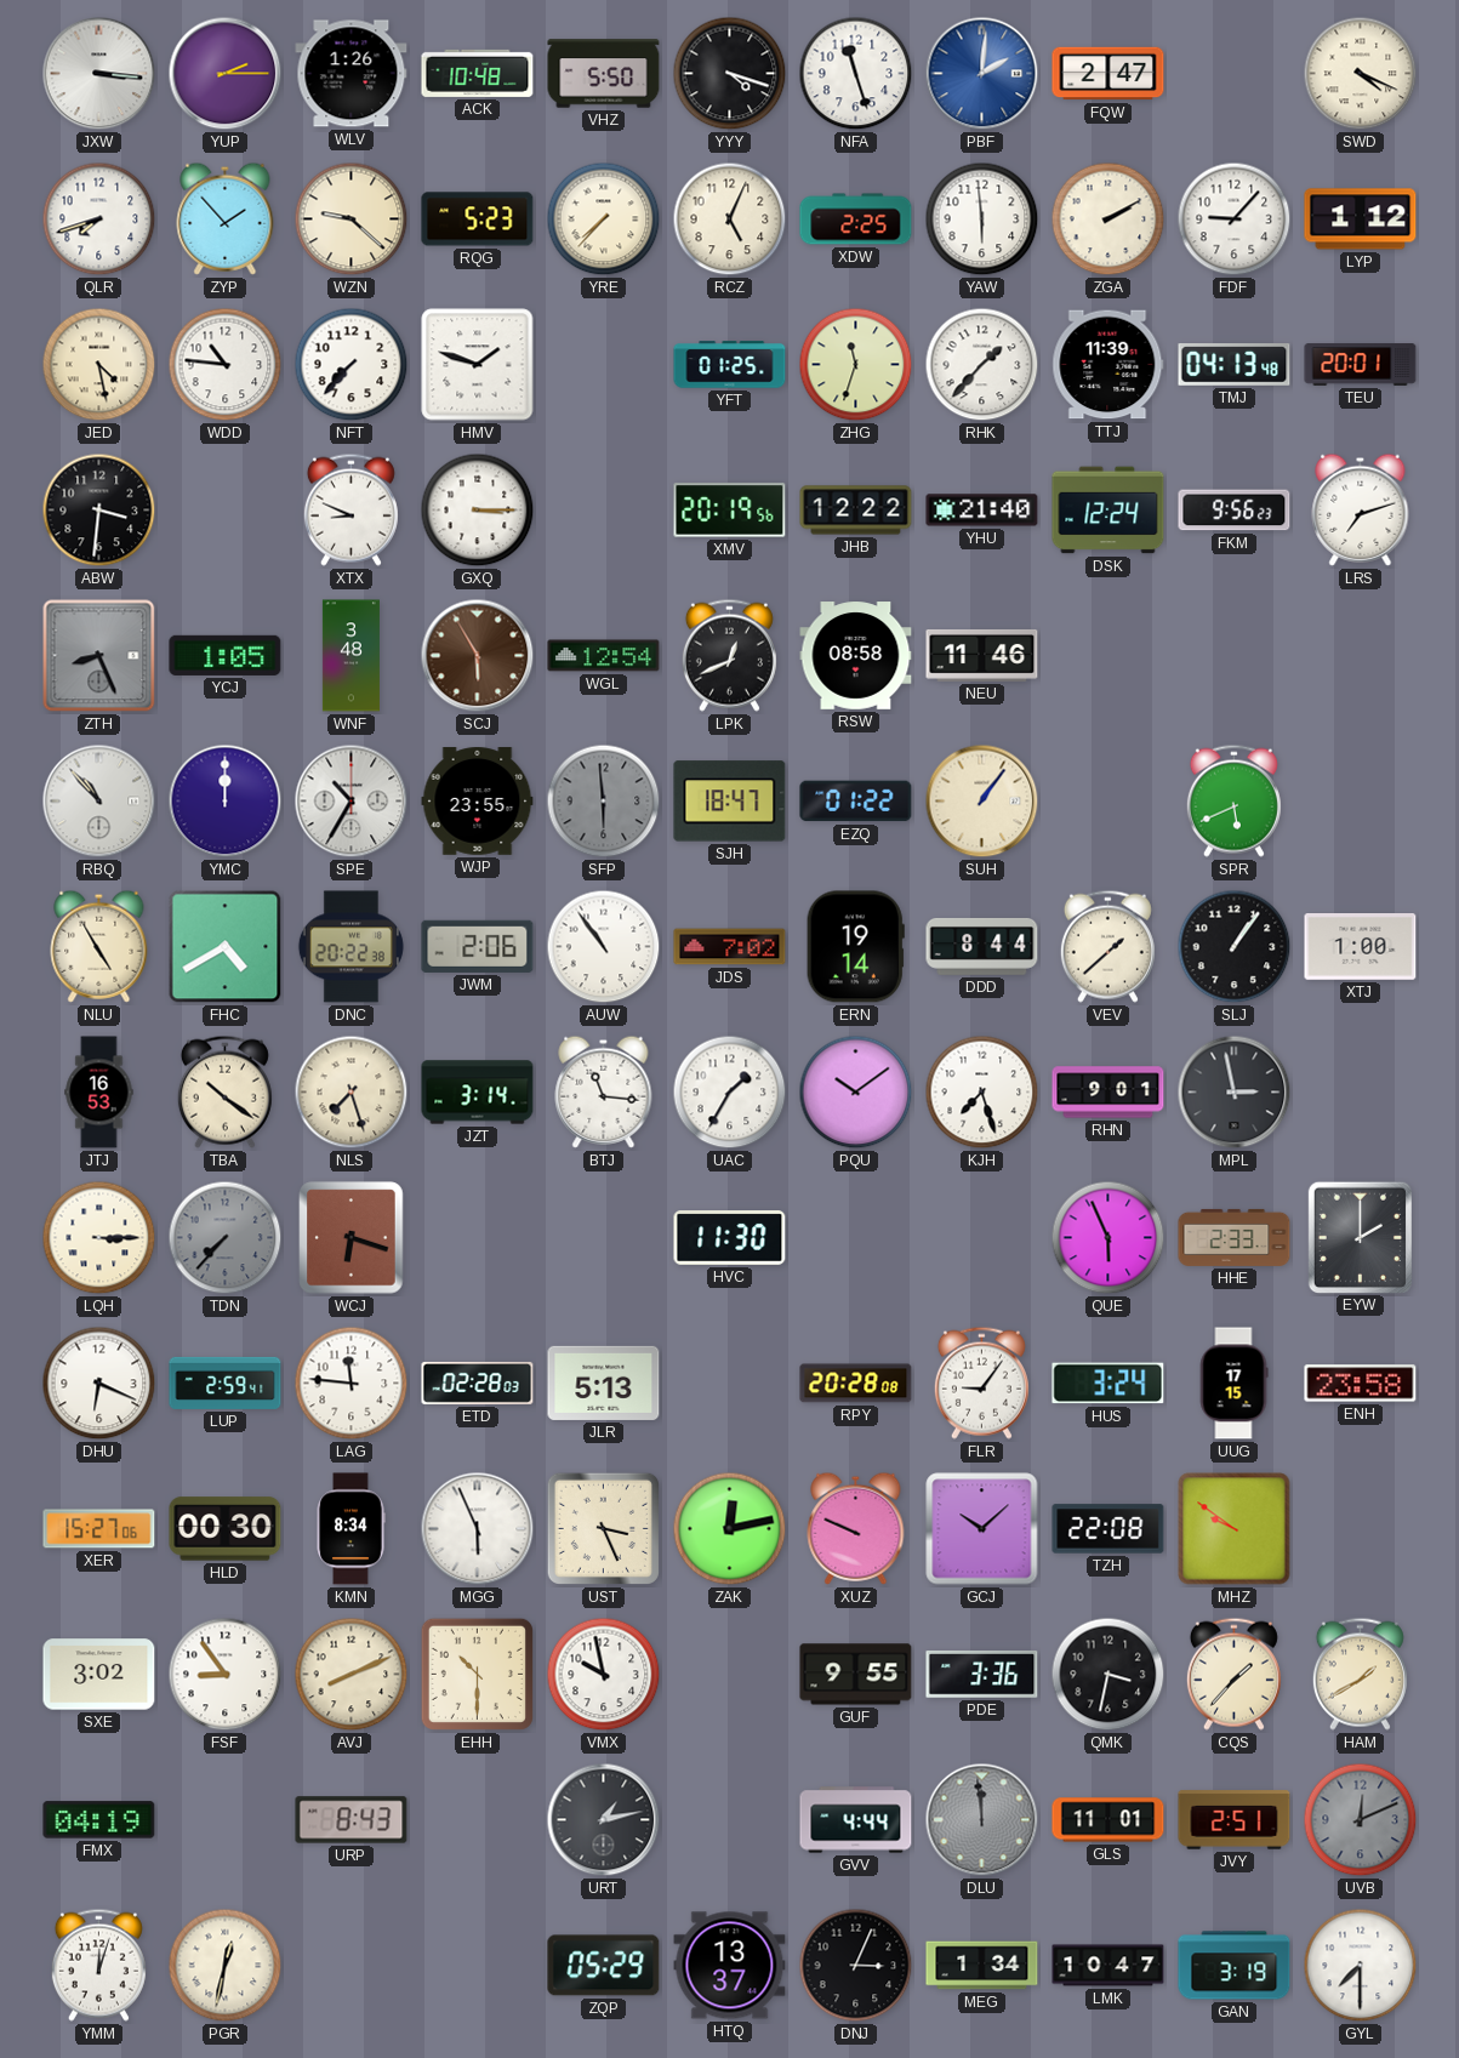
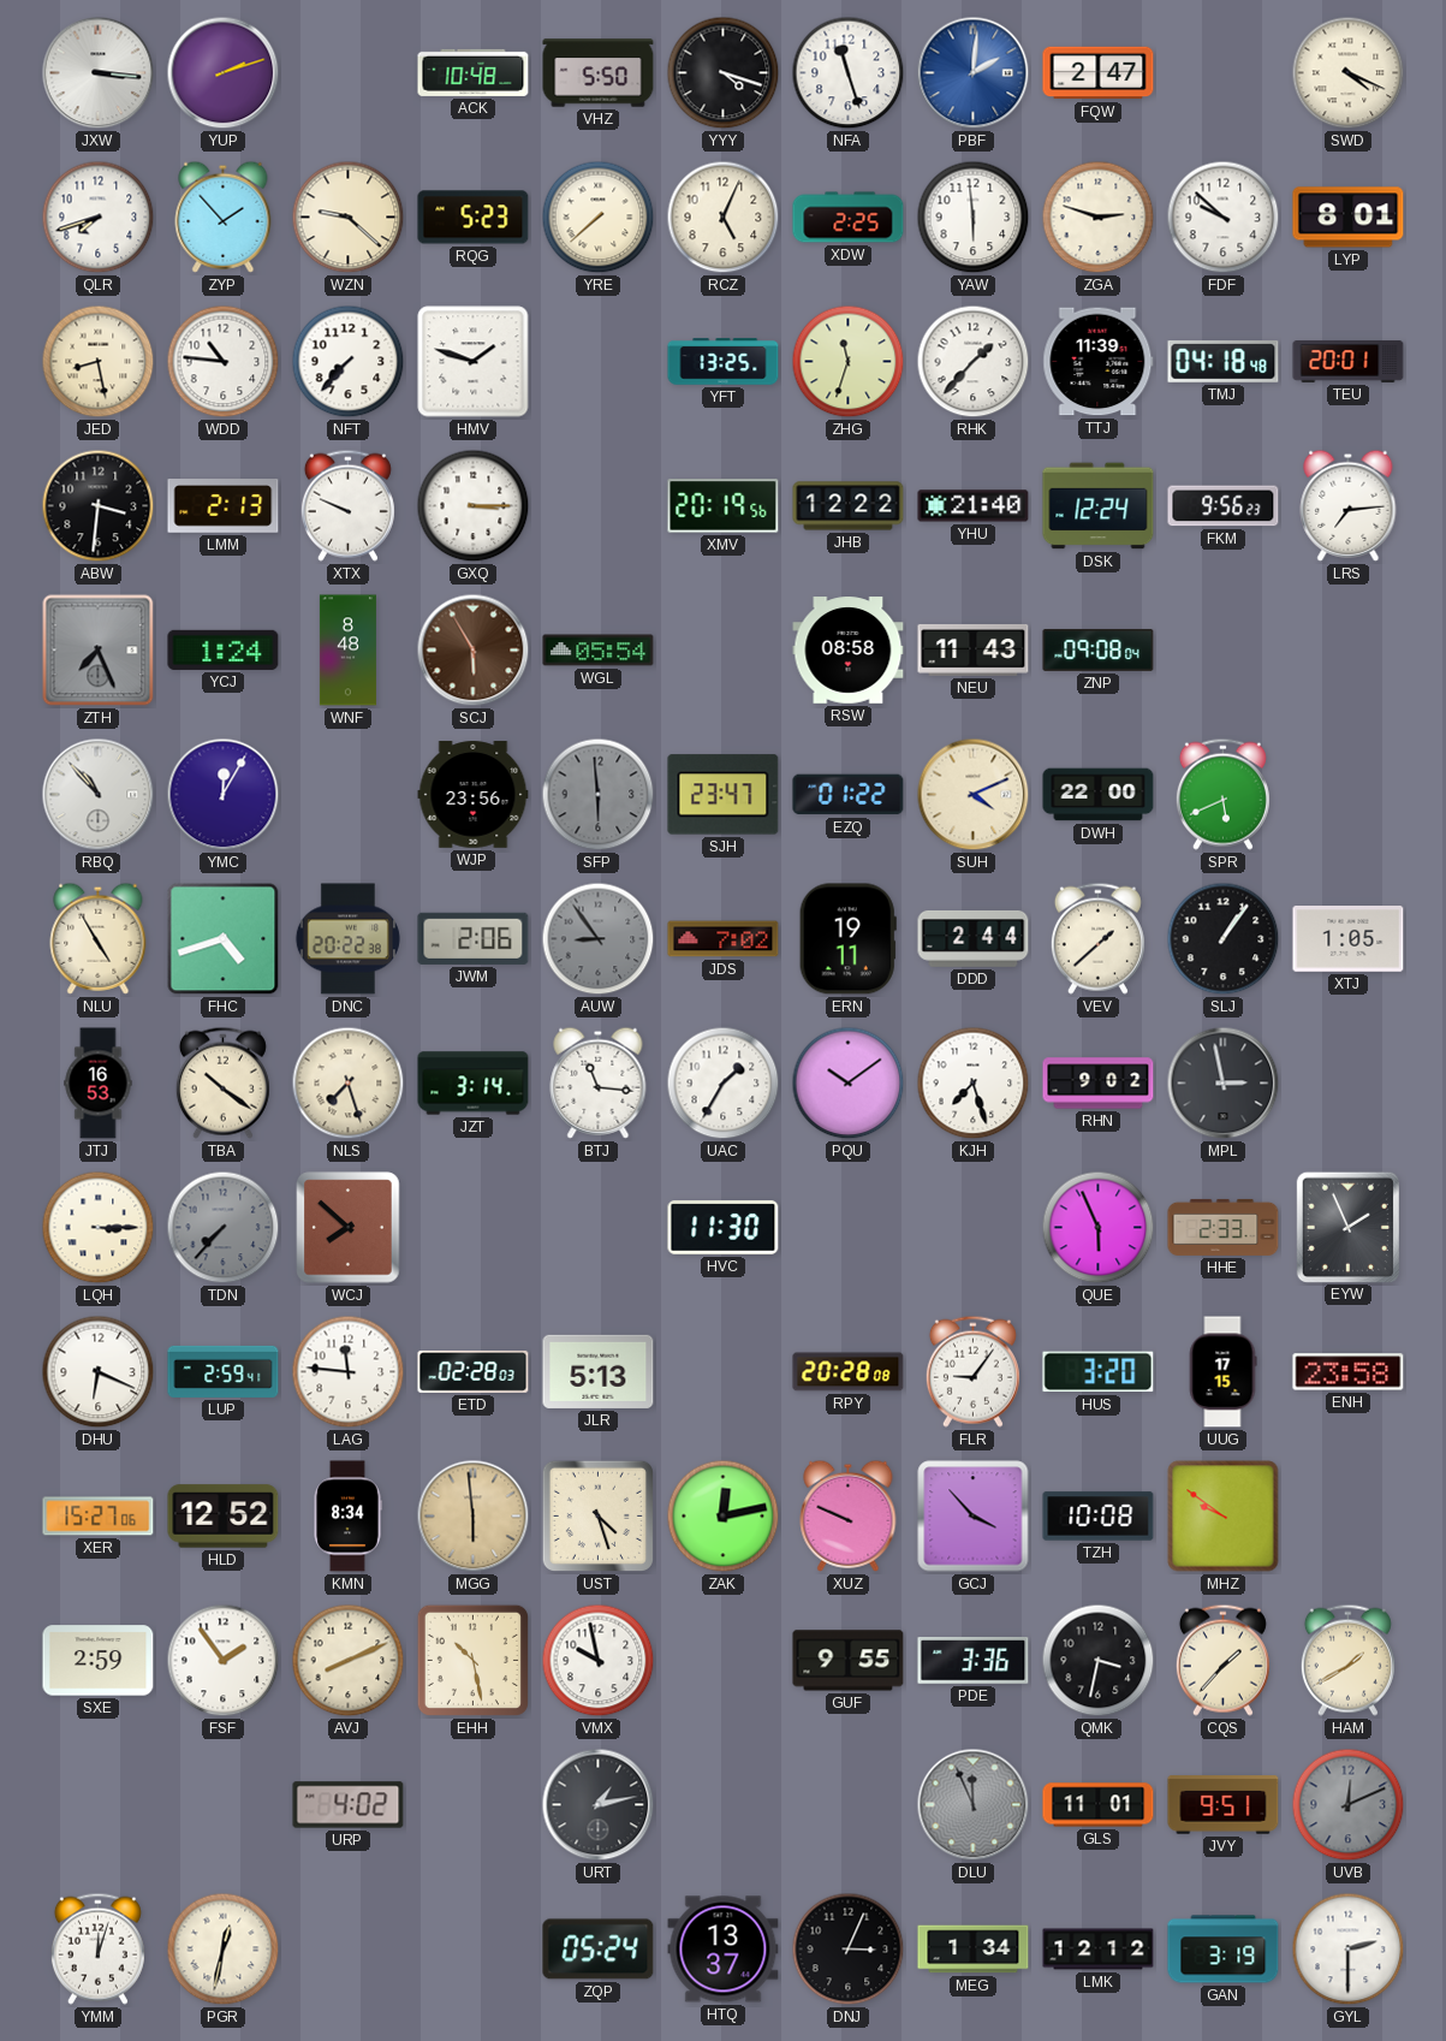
YUP: 2:15 -> 2:12
WLV: 1:26 -> none
YRE: 7:37 -> 7:38
ZGA: 2:10 -> 2:48
FDF: 9:07 -> 9:52
LYP: 1:12 -> 8:01
JED: 4:28 -> 8:28
YFT: 01:25 -> 13:25
TMJ: 04:13 -> 04:18
LMM: none -> 2:13
XTX: 8:49 -> 9:49
LRS: 7:12 -> 7:14
ZTH: 8:26 -> 7:26
YCJ: 1:05 -> 1:24
WNF: 3:48 -> 8:48
WGL: 12:54 -> 05:54
LPK: 12:41 -> none
NEU: 11:46 -> 11:43
ZNP: none -> 09:08
YMC: 12:00 -> 12:05
SPE: 10:35 -> none
WJP: 23:55 -> 23:56
SJH: 18:47 -> 23:47
SUH: 1:06 -> 4:11
DWH: none -> 22:00
FHC: 4:40 -> 4:42
AUW: 10:54 -> 8:54
AUW dial: white -> grey
ERN: 19:14 -> 19:11
DDD: 8:44 -> 2:44
XTJ: 1:00 -> 1:05
RHN: 9:01 -> 9:02
WCJ: 6:18 -> 7:52
EYW: 2:00 -> 1:56
HUS: 3:24 -> 3:20
HLD: 00:30 -> 12:52
MGG: 5:56 -> 5:59
MGG dial: white -> champagne
UST: 3:26 -> 4:27
GCJ: 10:08 -> 3:53
TZH: 22:08 -> 10:08
SXE: 3:02 -> 2:59
FSF: 8:54 -> 1:54
EHH: 10:30 -> 10:28
FMX: 04:19 -> none
URP: 8:43 -> 4:02
GVV: 4:44 -> none
DLU: 11:59 -> 11:56
JVY: 2:51 -> 9:51
ZQP: 05:29 -> 05:24
LMK: 10:47 -> 12:12
GYL: 7:30 -> 2:30
